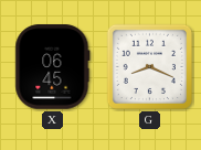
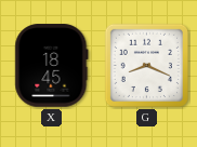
X: 06:45 -> 18:45
